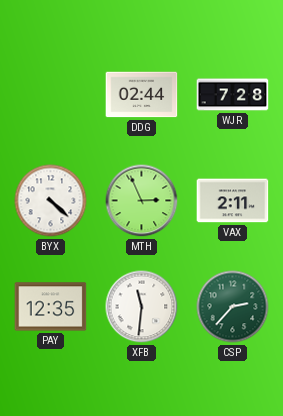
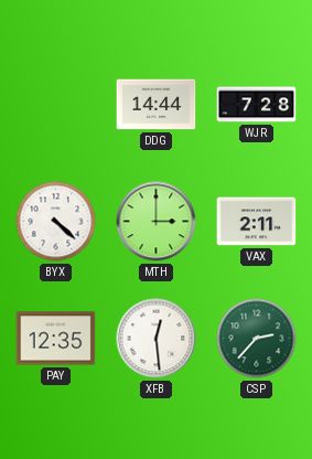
DDG: 02:44 -> 14:44
MTH: 2:56 -> 3:00
XFB: 11:31 -> 12:29
